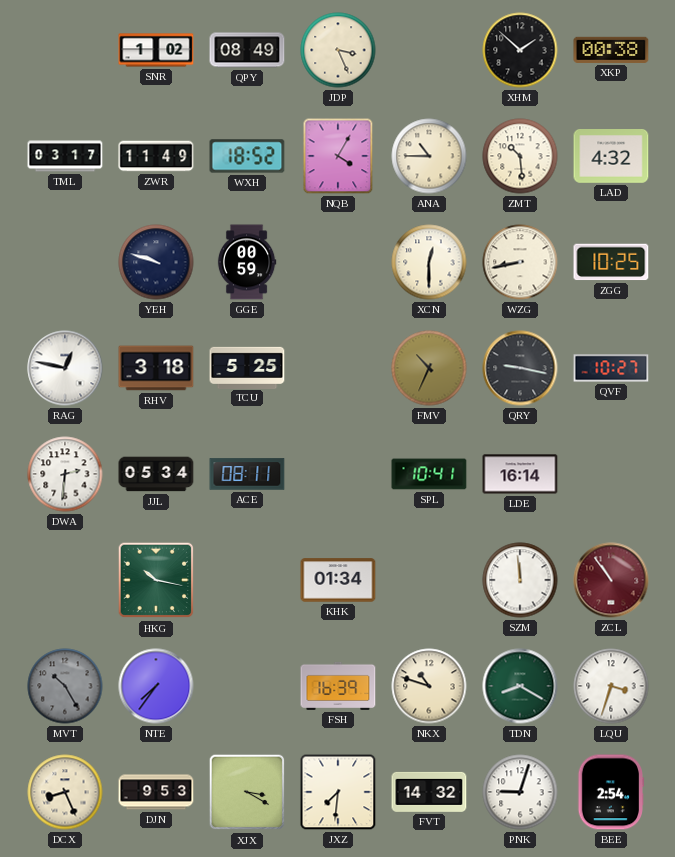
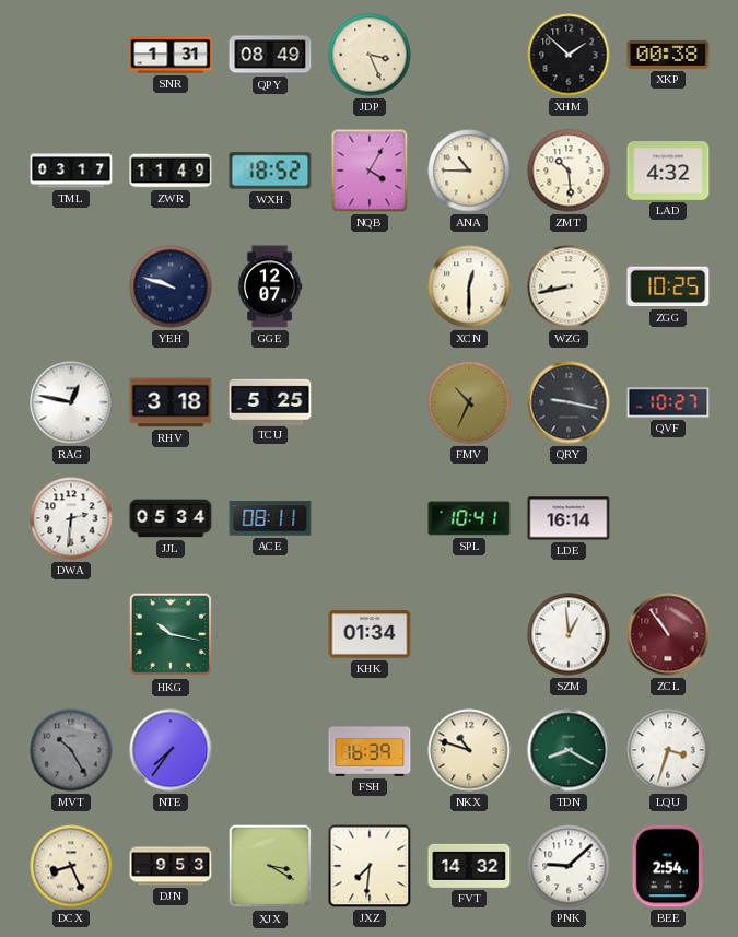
SNR: 1:02 -> 1:31
GGE: 00:59 -> 12:07
SZM: 11:59 -> 12:59
PNK: 9:03 -> 9:08
